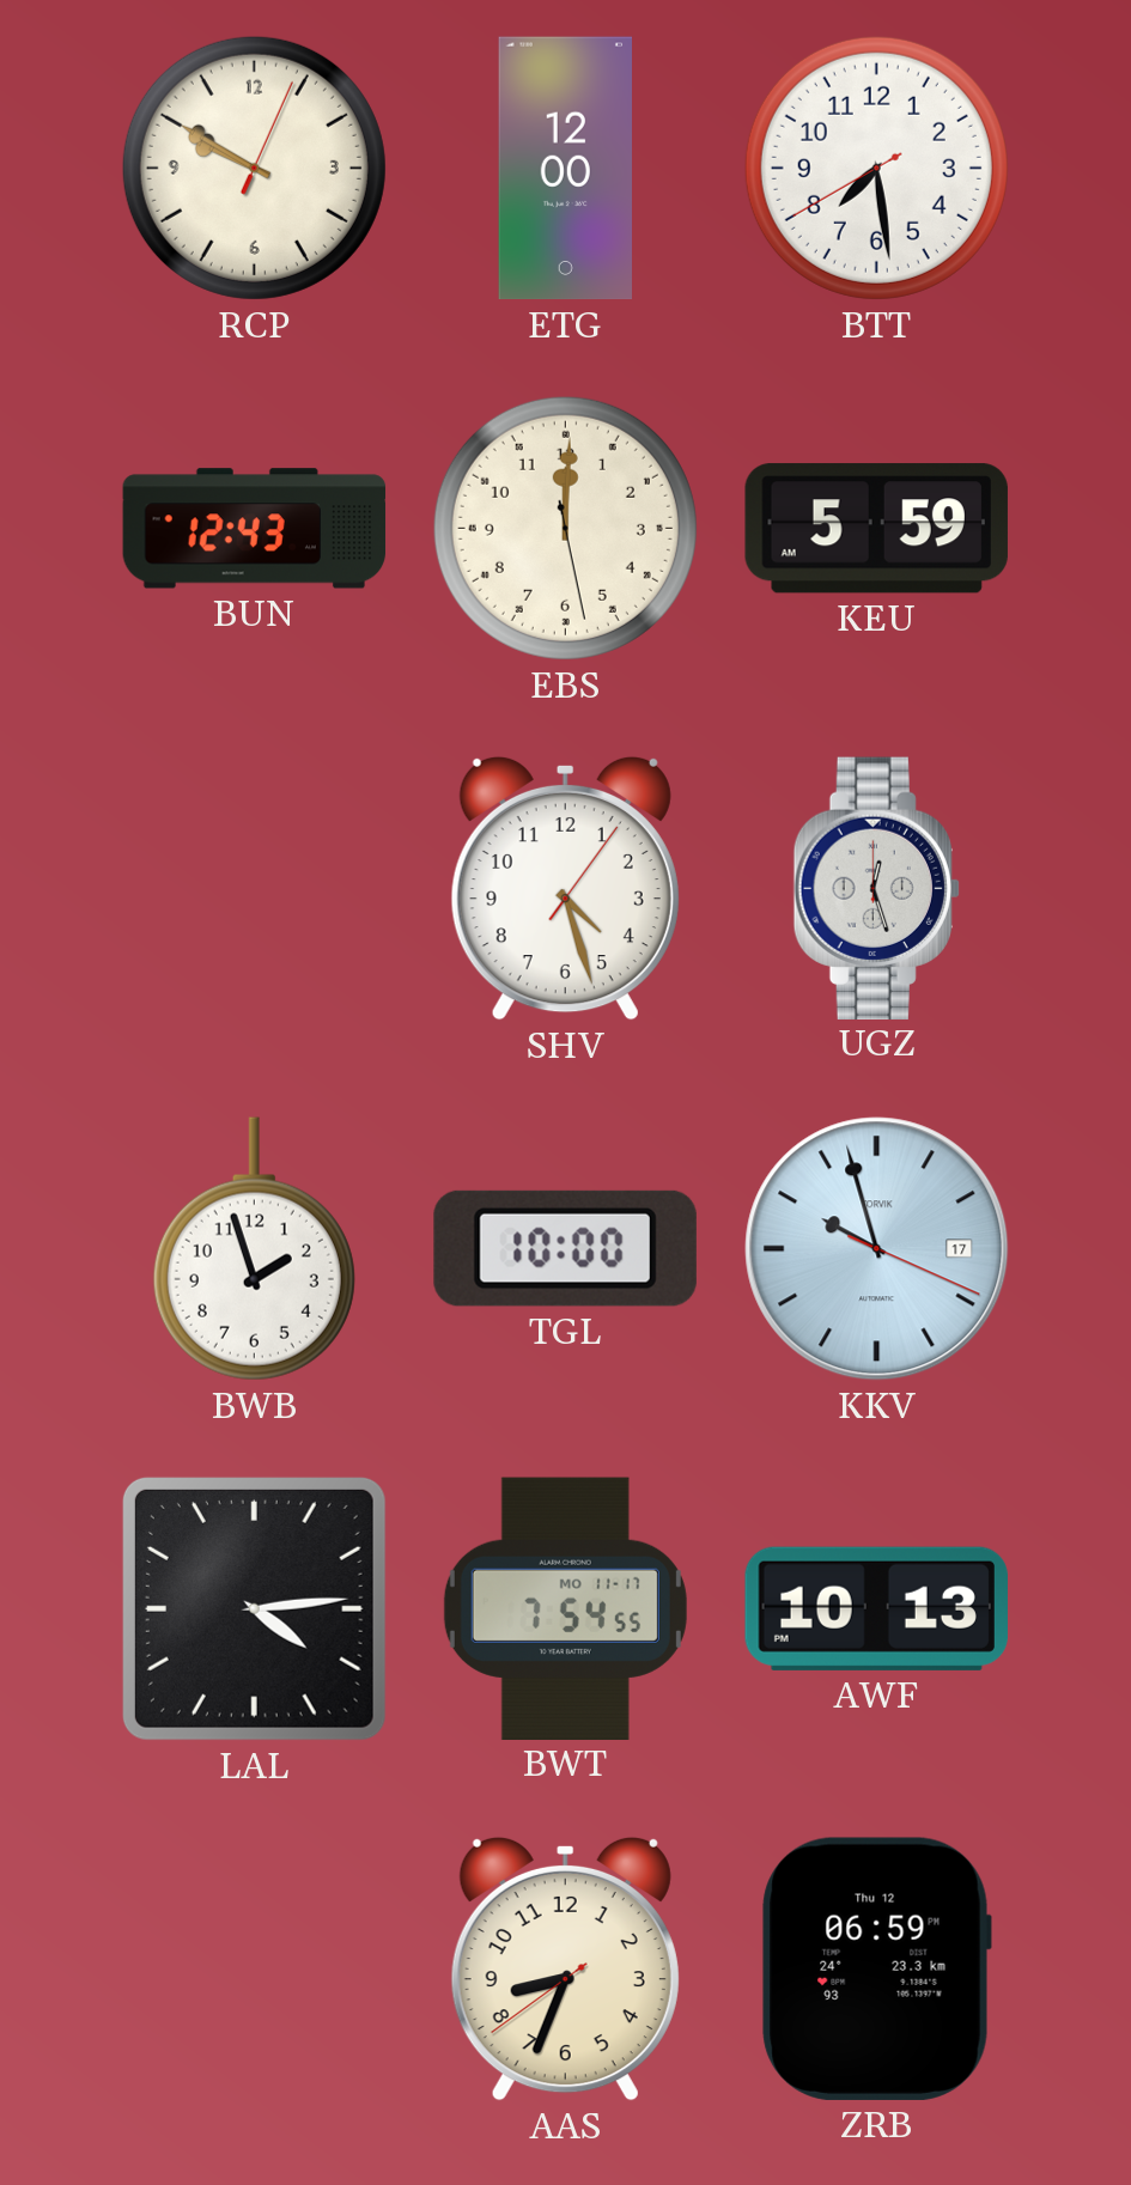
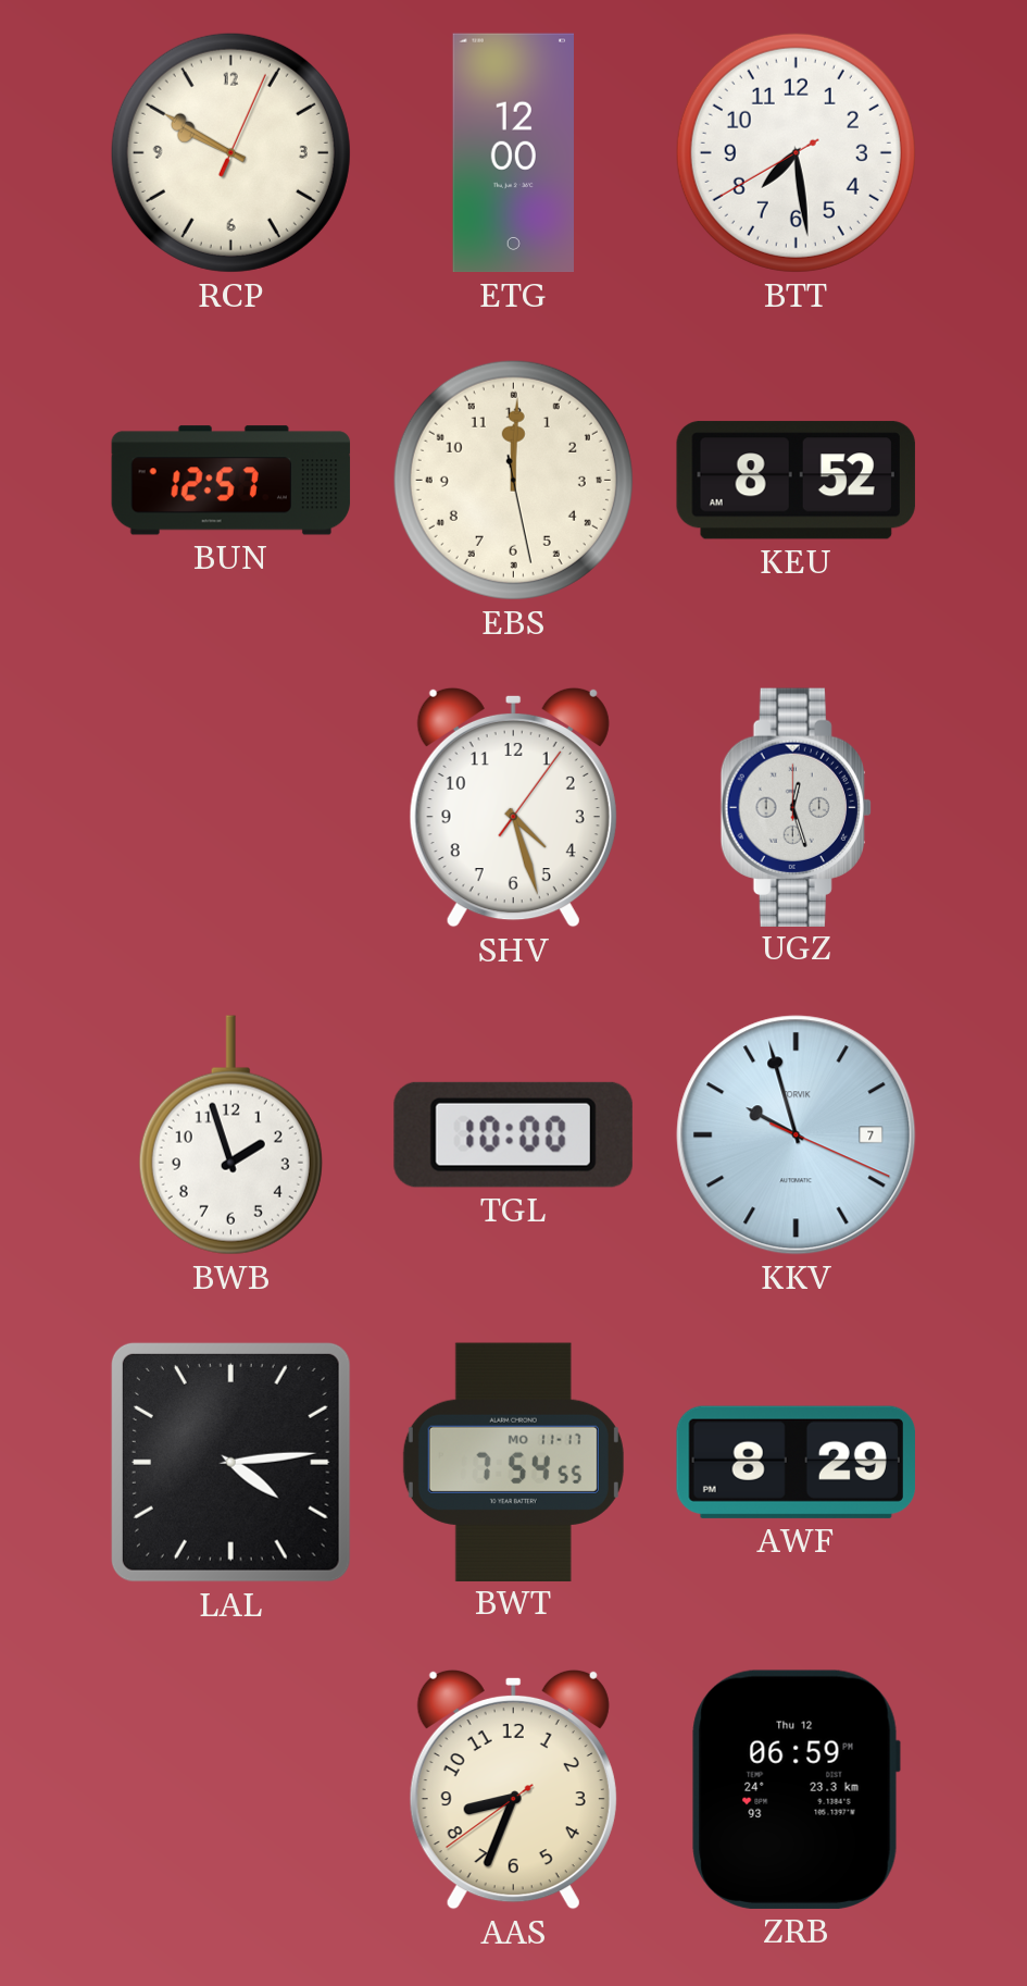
BUN: 12:43 -> 12:57
KEU: 5:59 -> 8:52
KKV date: 17 -> 7
AWF: 10:13 -> 8:29
